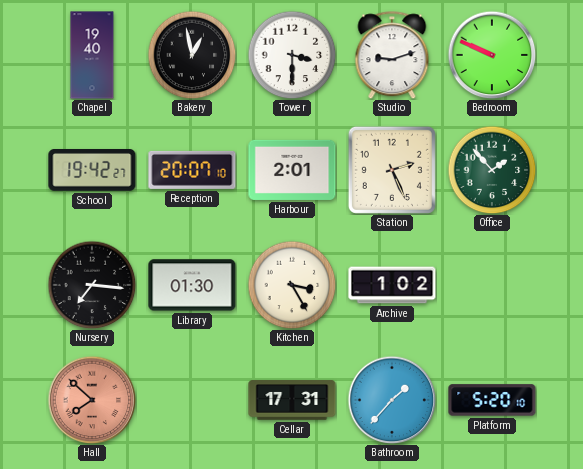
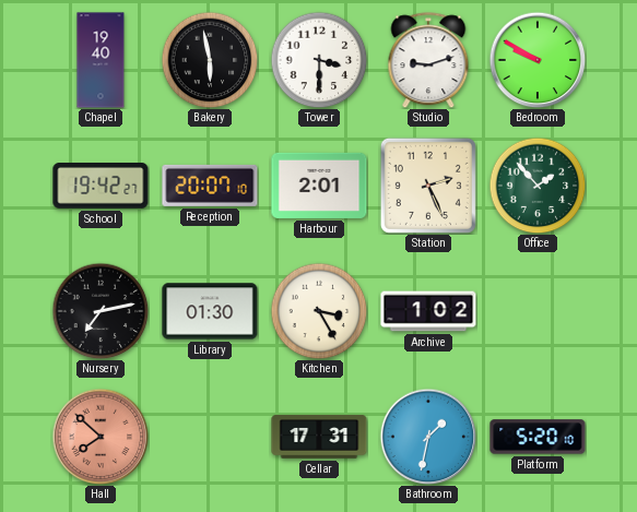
Bakery: 12:58 -> 5:58
Bedroom: 9:49 -> 9:50
Nursery: 7:16 -> 7:13
Bathroom: 1:37 -> 1:32
